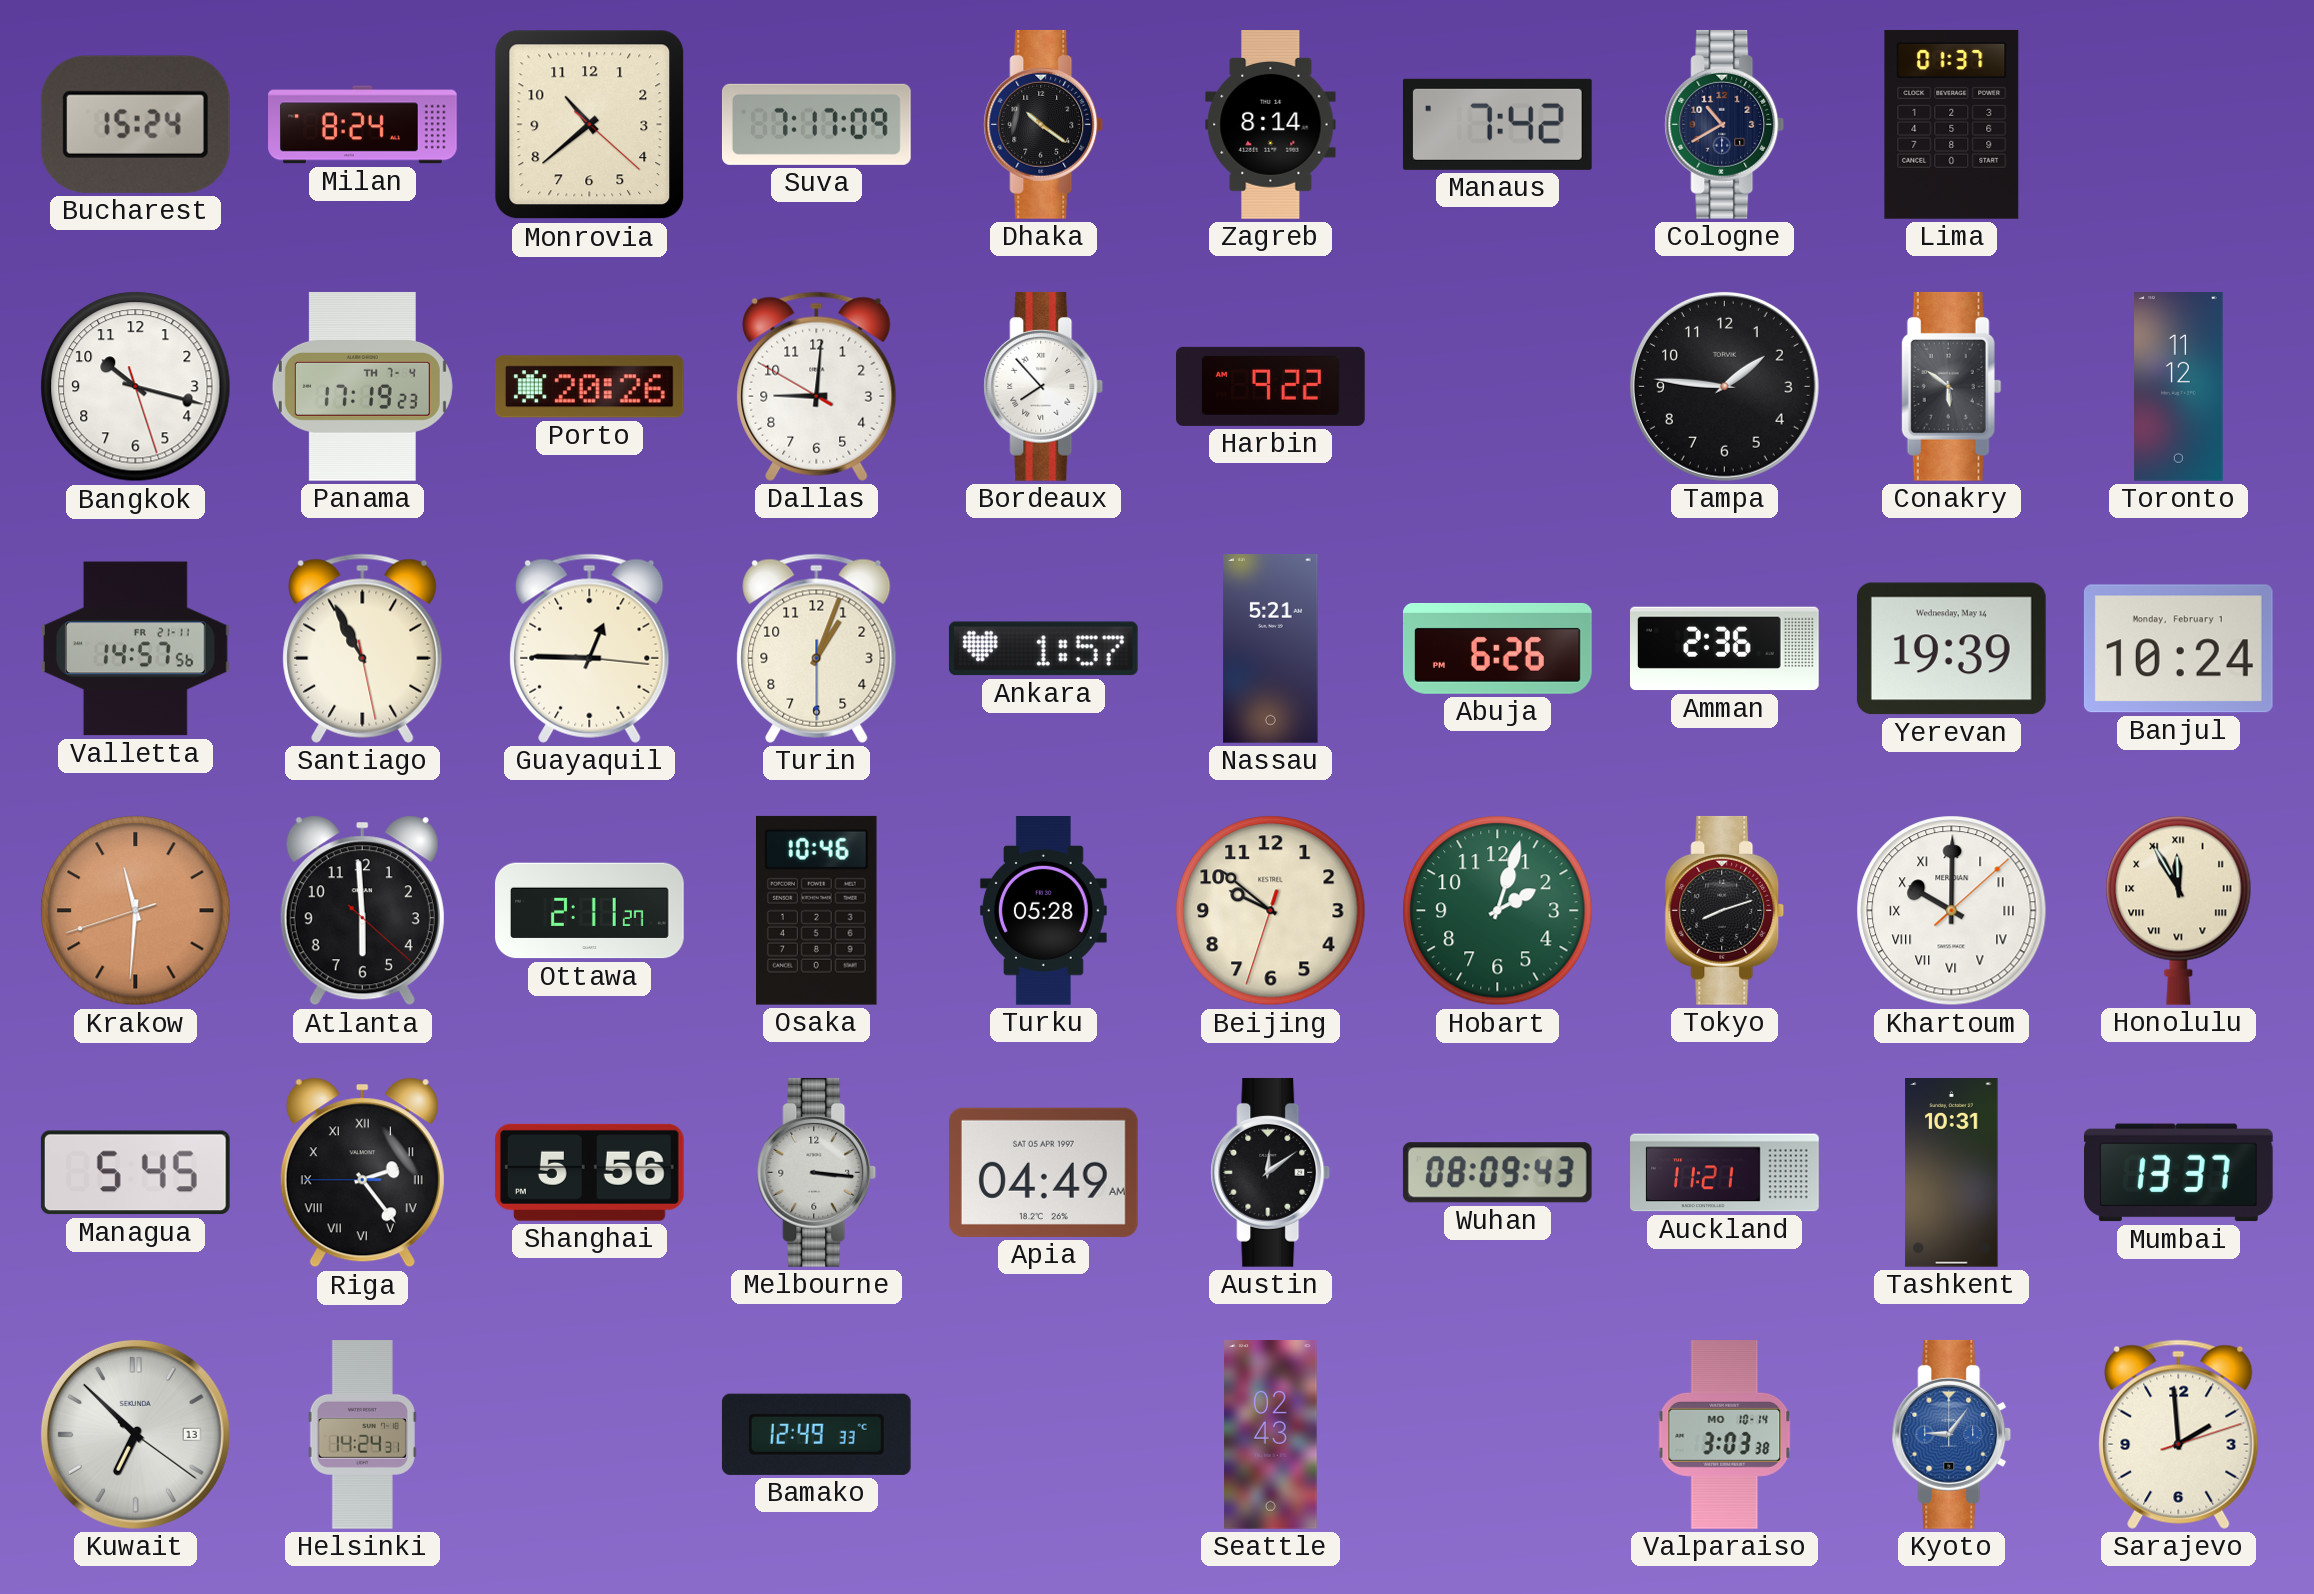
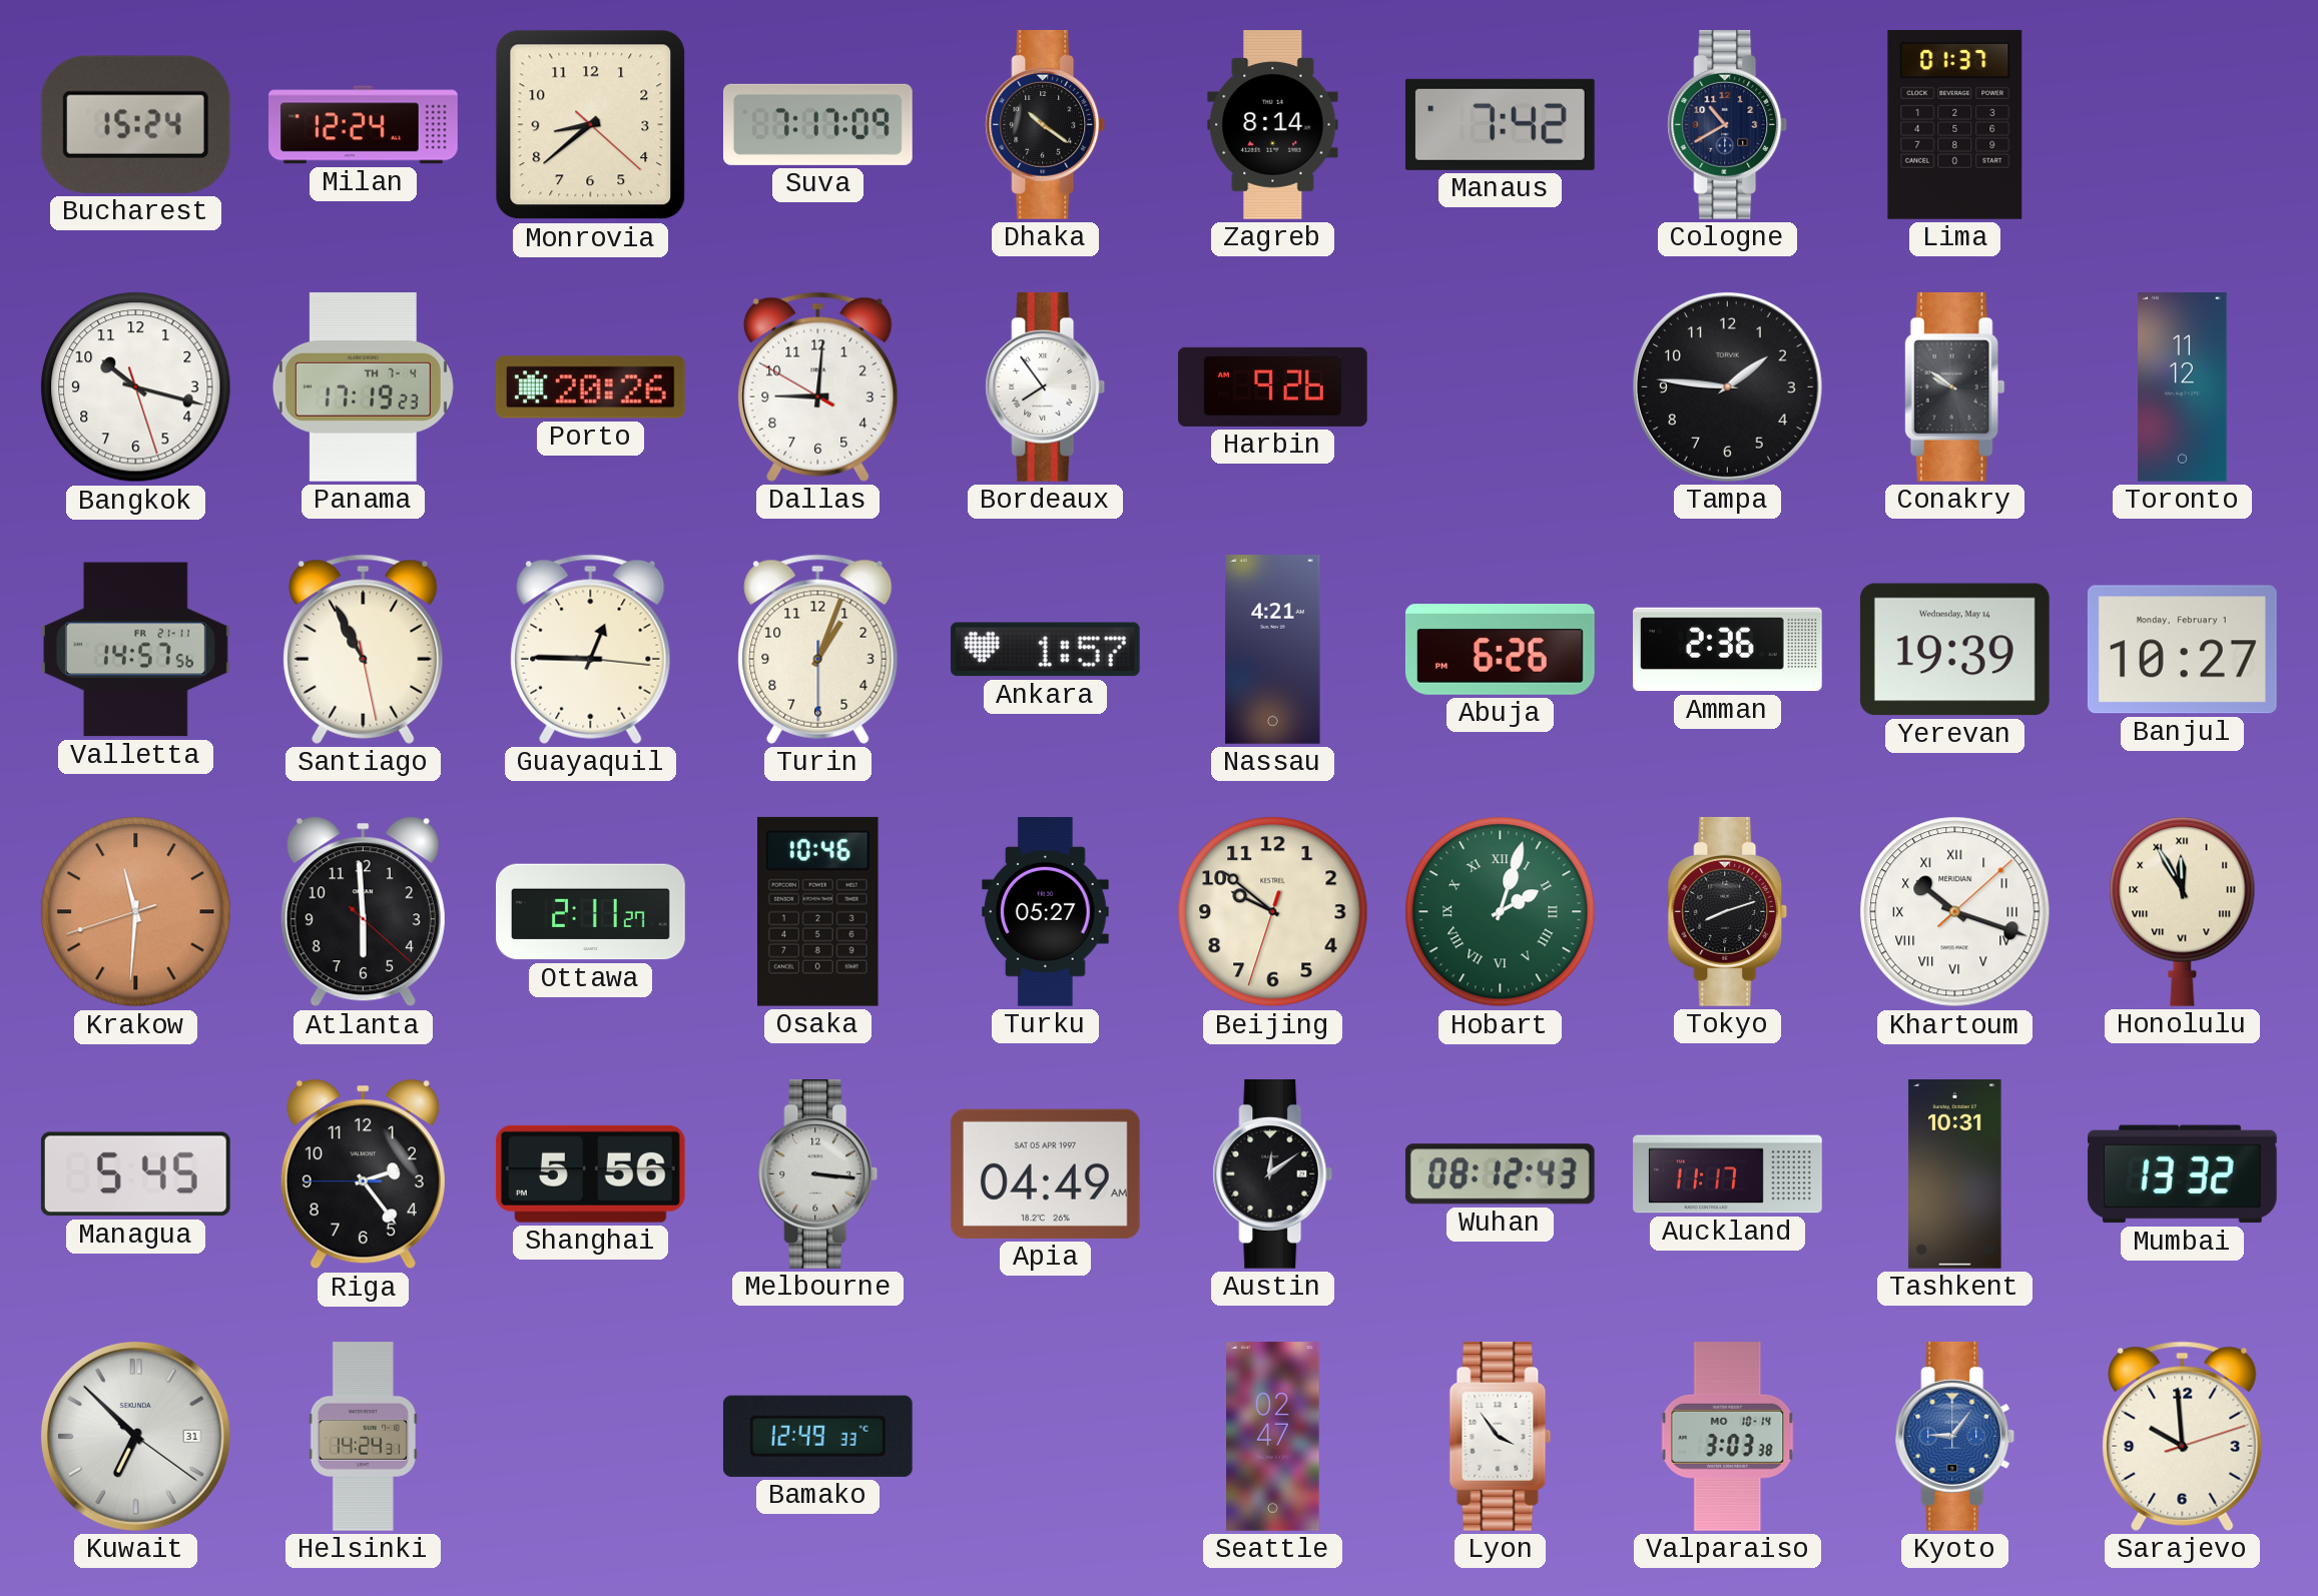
Milan: 8:24 -> 12:24
Monrovia: 10:38 -> 8:38
Bordeaux: 7:53 -> 7:54
Harbin: 9:22 -> 9:26
Conakry: 5:51 -> 9:51
Nassau: 5:21 -> 4:21
Banjul: 10:24 -> 10:27
Turku: 05:28 -> 05:27
Hobart numerals: Arabic -> Roman
Khartoum: 10:00 -> 10:18
Riga numerals: Roman -> Arabic
Wuhan: 08:09 -> 08:12
Auckland: 11:21 -> 11:17
Mumbai: 13:37 -> 13:32
Kuwait date: 13 -> 31
Seattle: 02:43 -> 02:47
Lyon: none -> 3:54
Sarajevo: 1:59 -> 9:59
